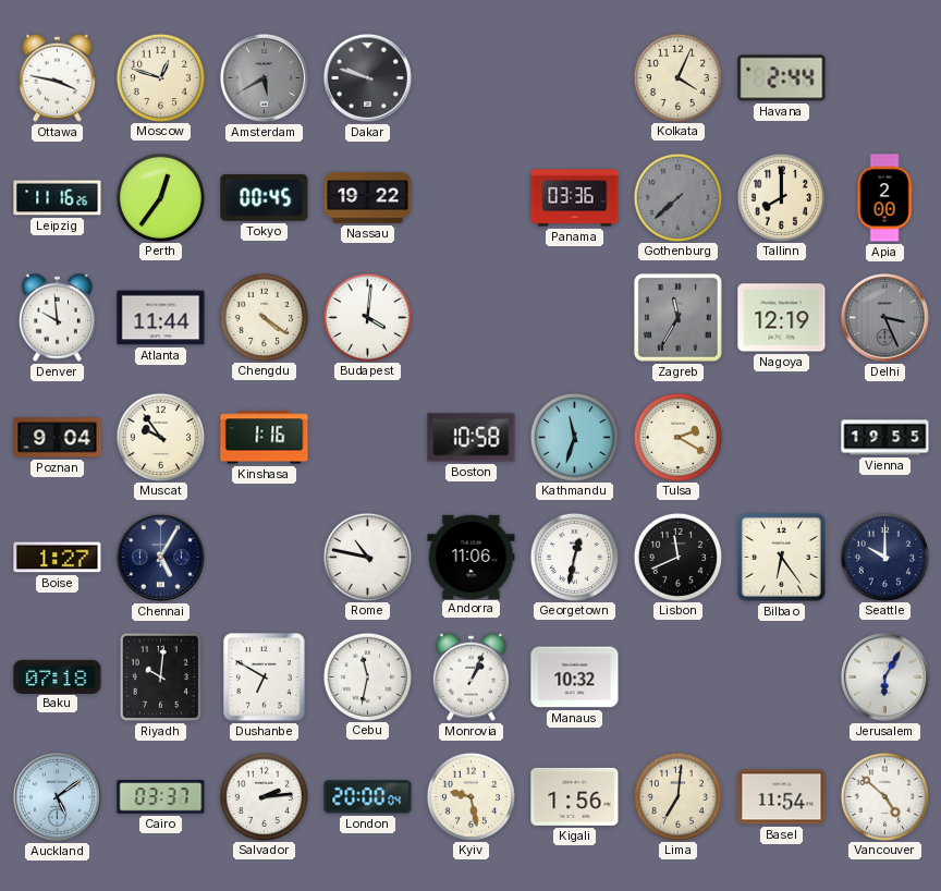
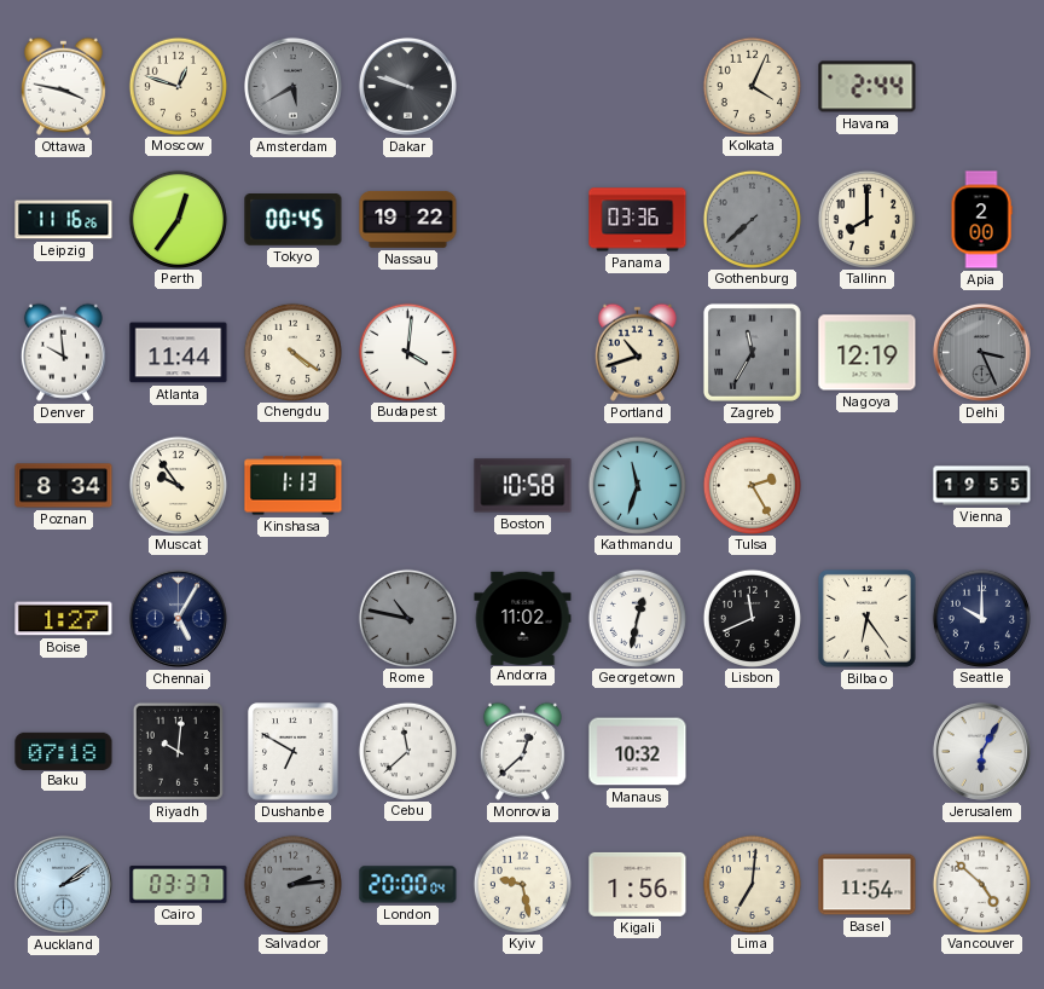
Portland: none -> 10:42
Poznan: 9:04 -> 8:34
Kinshasa: 1:16 -> 1:13
Tulsa: 2:20 -> 2:25
Rome dial: white -> grey
Andorra: 11:06 -> 11:02
Cebu: 11:32 -> 11:38
Monrovia: 1:04 -> 12:38
Auckland: 5:09 -> 2:09
Salvador dial: white -> grey
